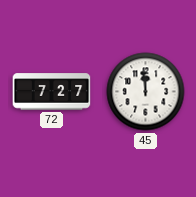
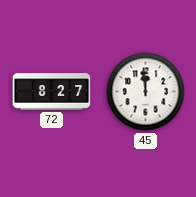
72: 7:27 -> 8:27
